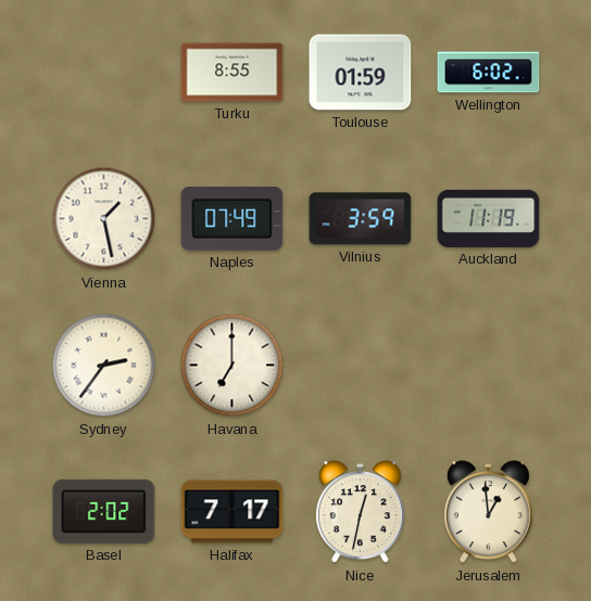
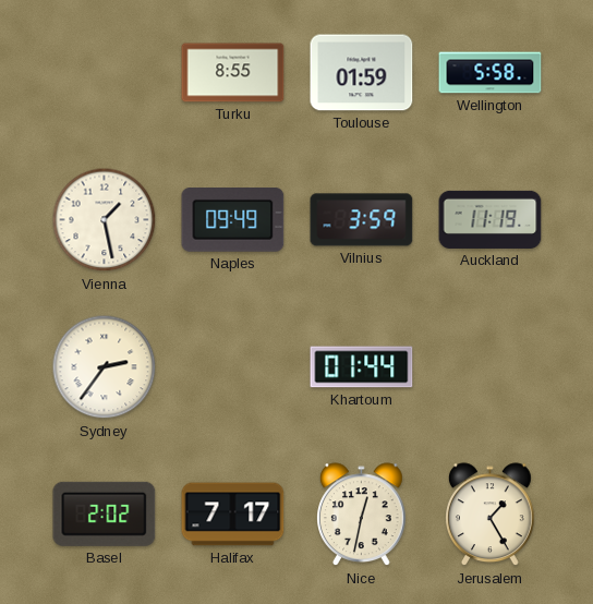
Wellington: 6:02 -> 5:58
Naples: 07:49 -> 09:49
Havana: 7:00 -> none
Khartoum: none -> 01:44
Jerusalem: 12:59 -> 1:25
